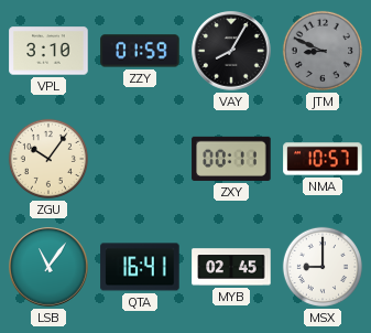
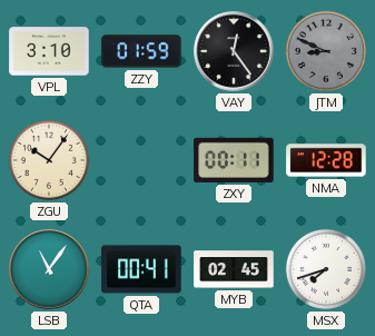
VAY: 8:05 -> 12:24
NMA: 10:57 -> 12:28
QTA: 16:41 -> 00:41
MSX: 9:00 -> 7:42
